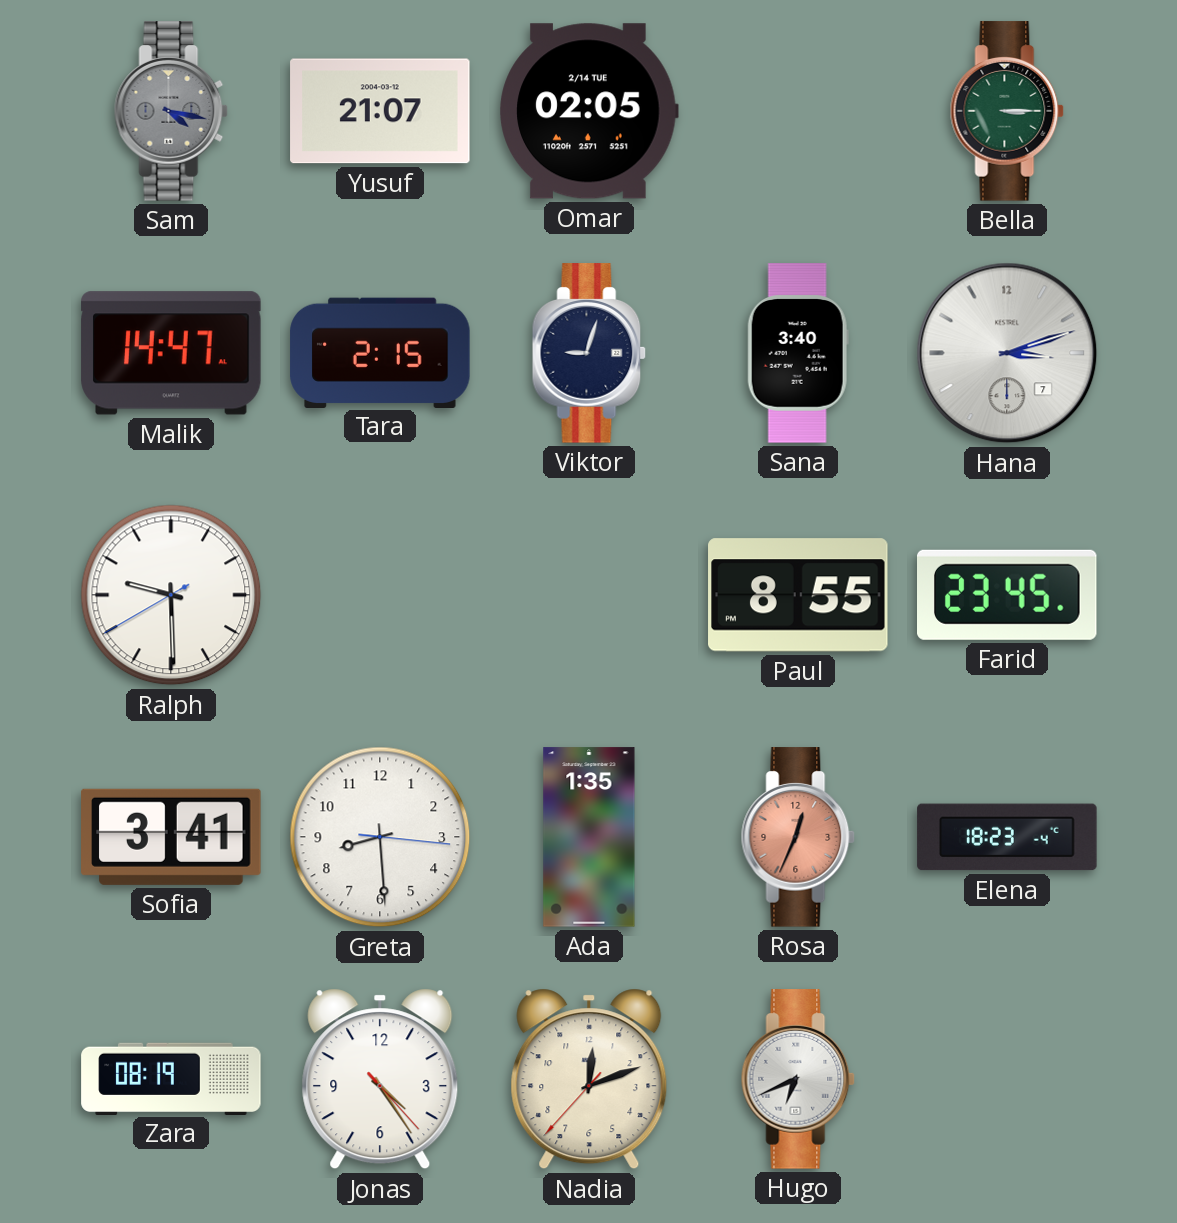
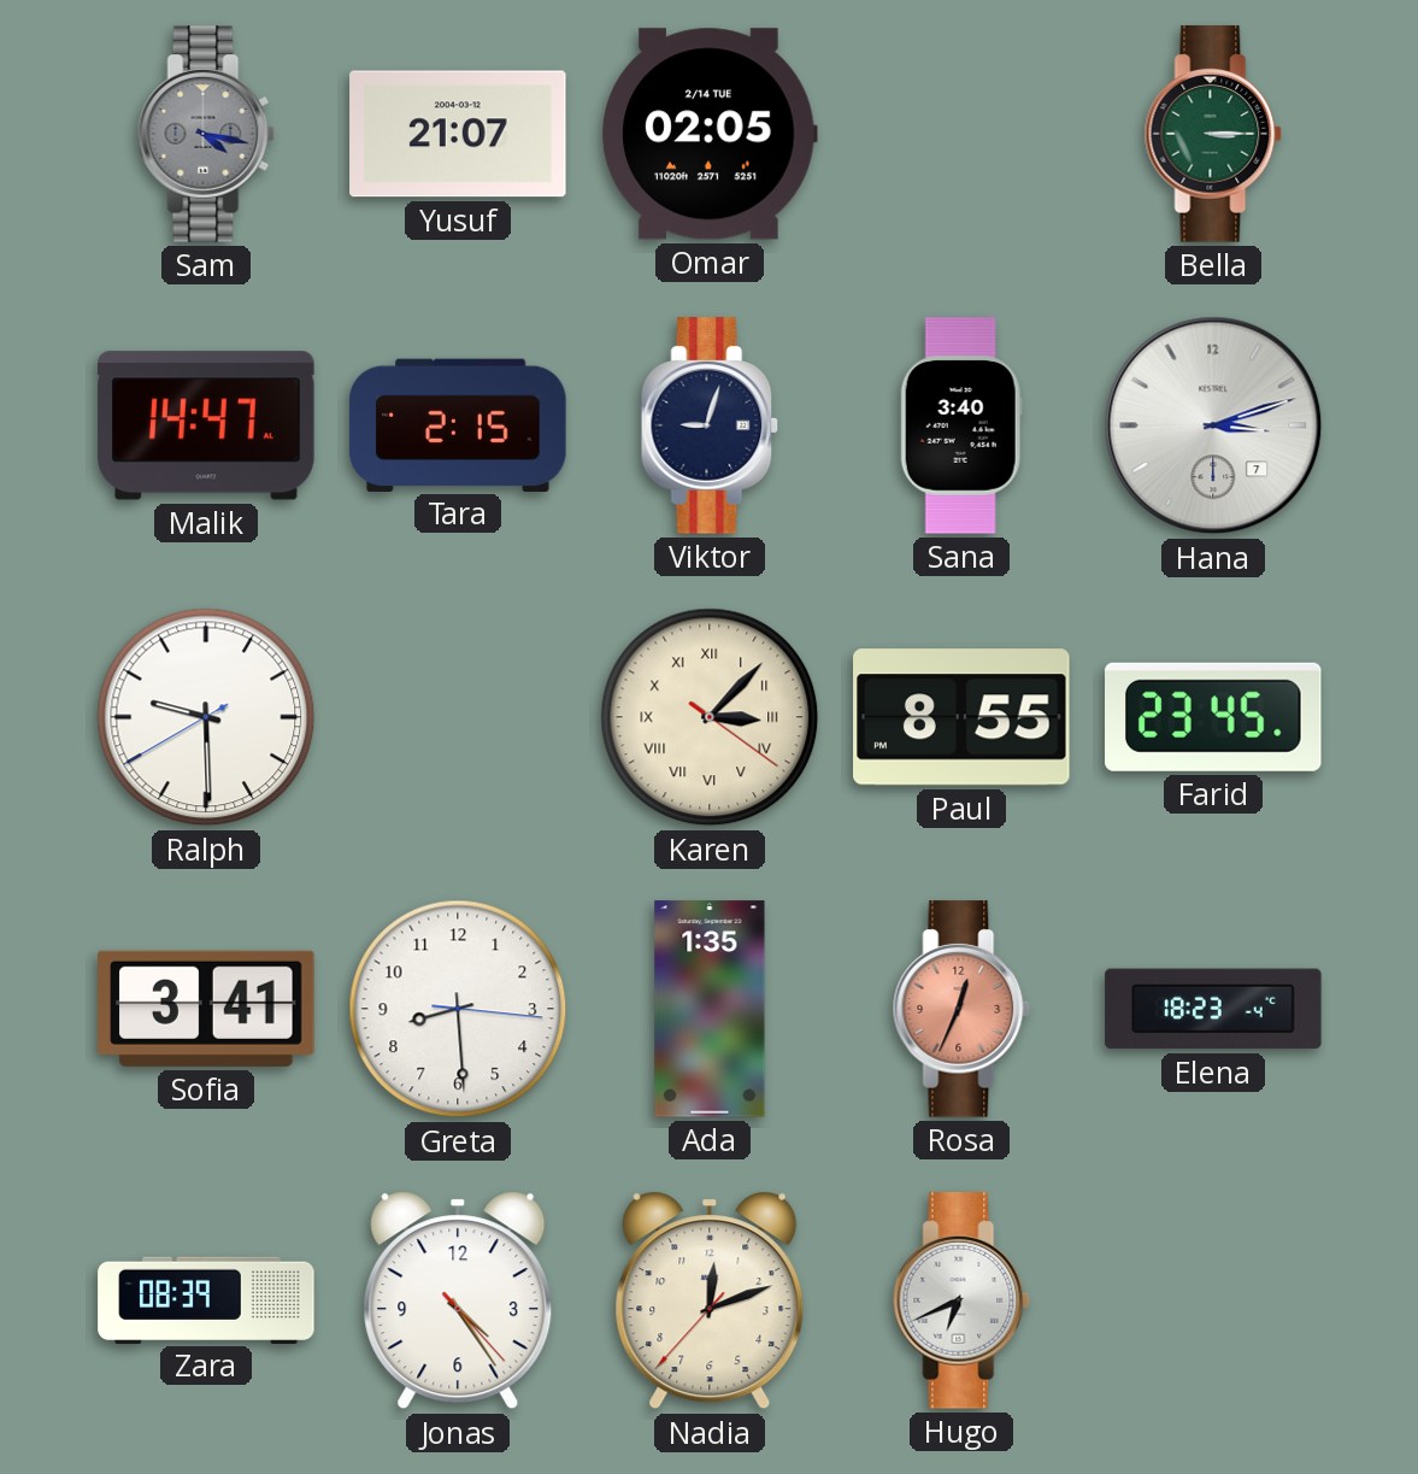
Karen: none -> 3:07
Zara: 08:19 -> 08:39
